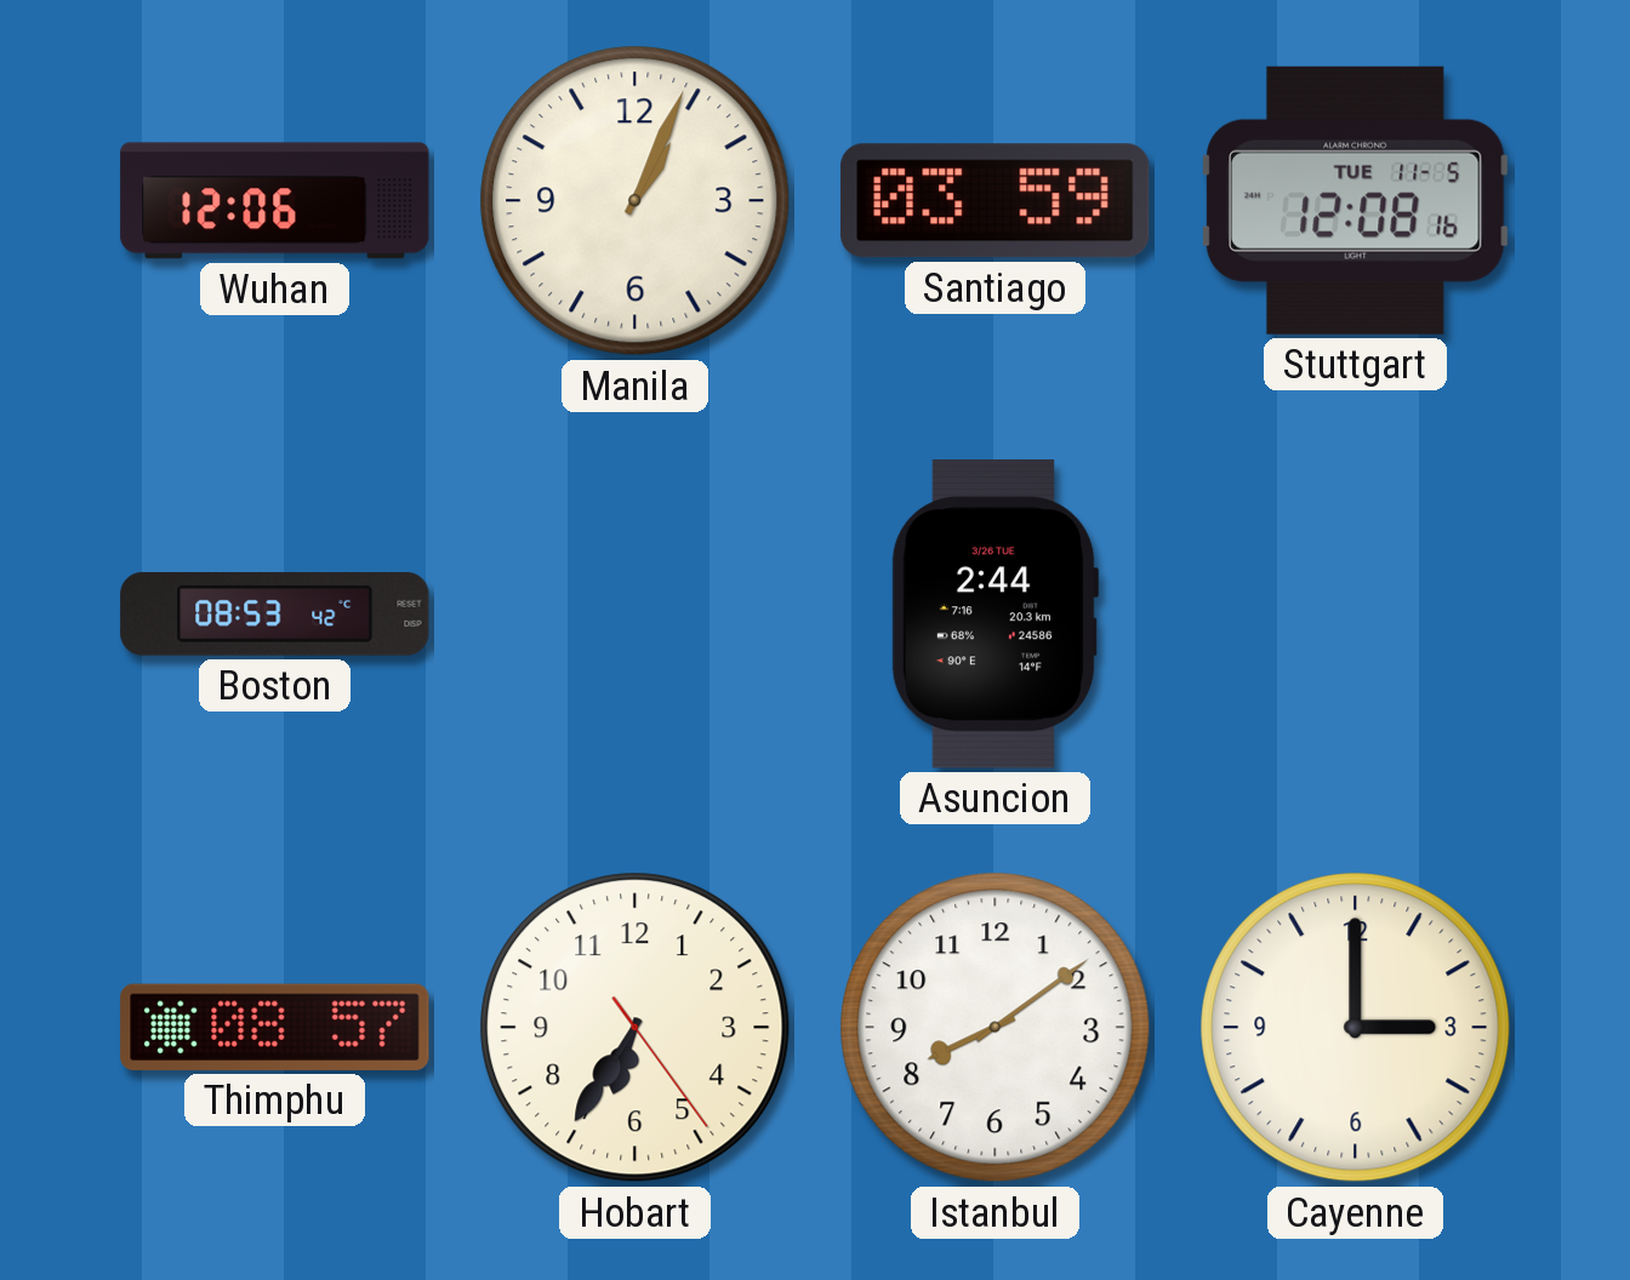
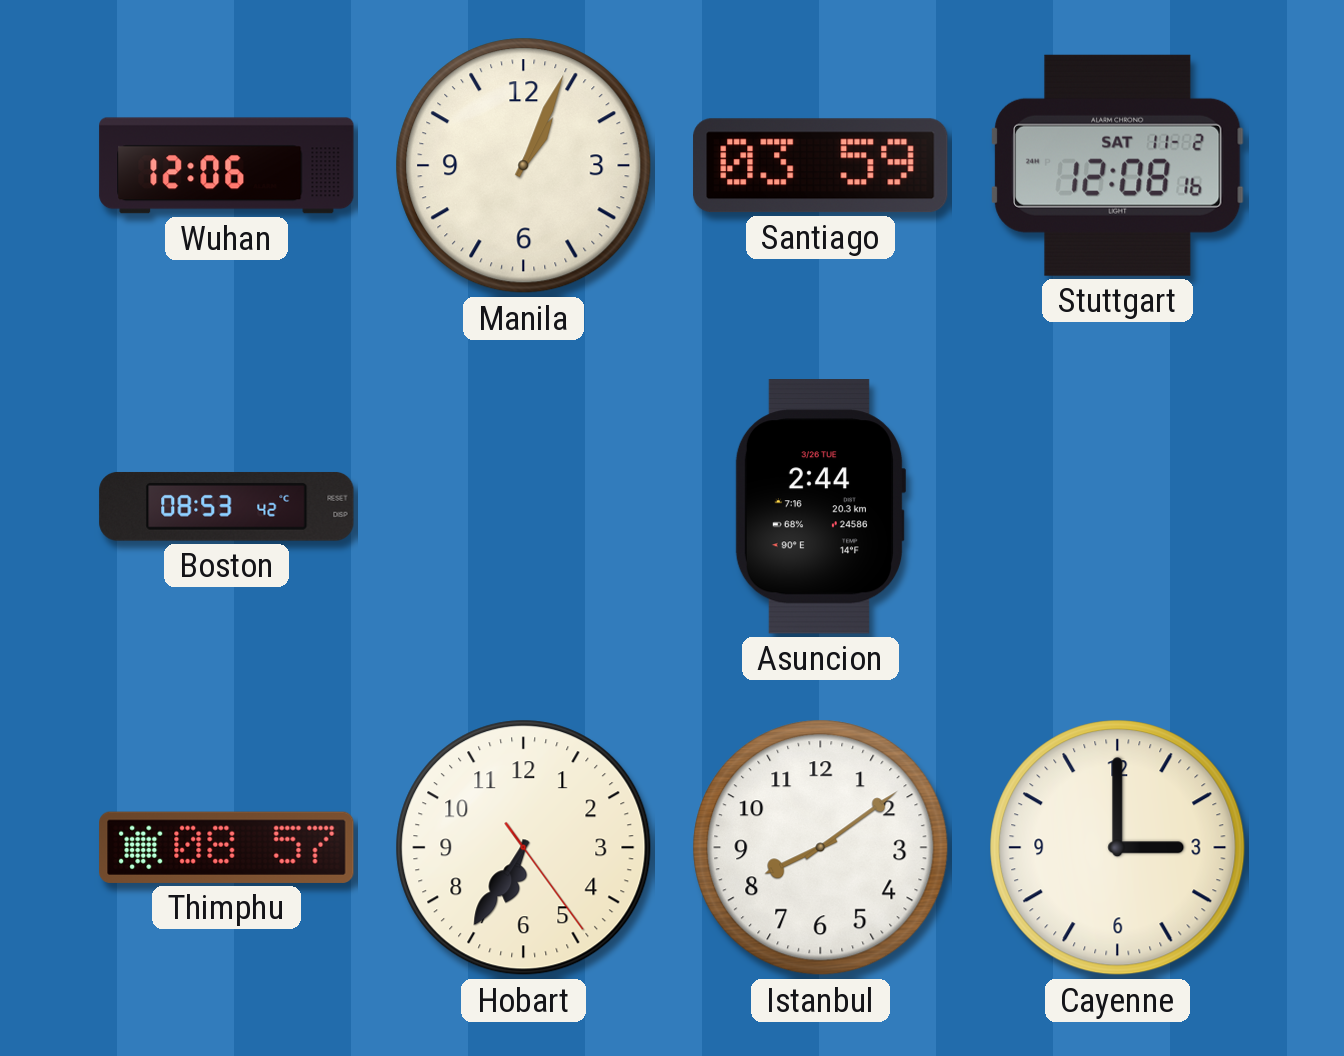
Stuttgart date: TUE 11-5 -> SAT 11-2
